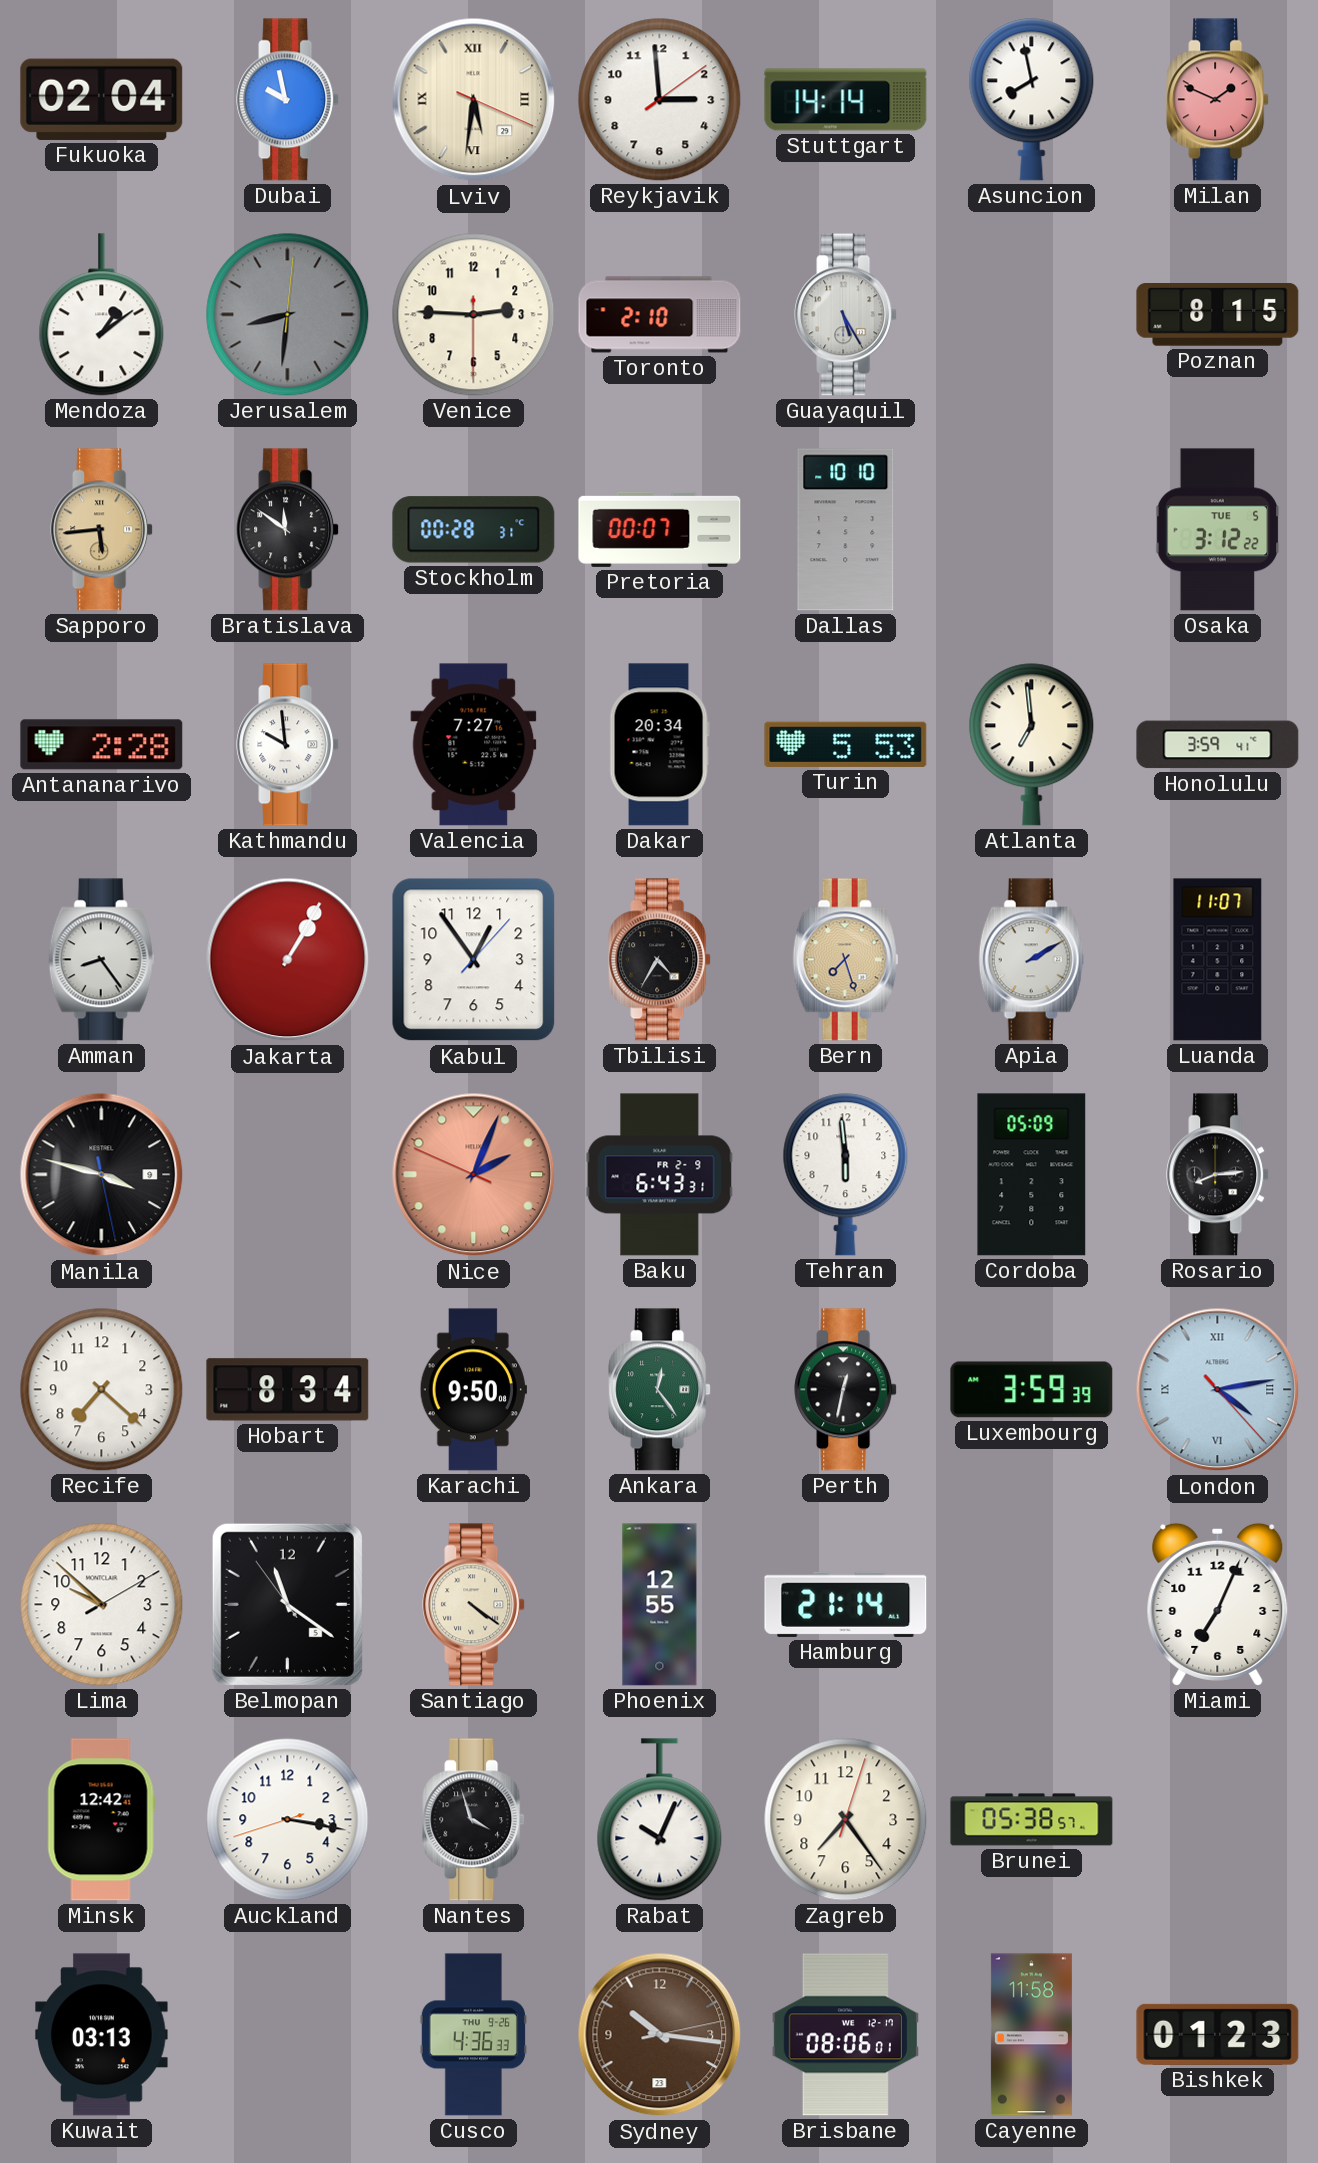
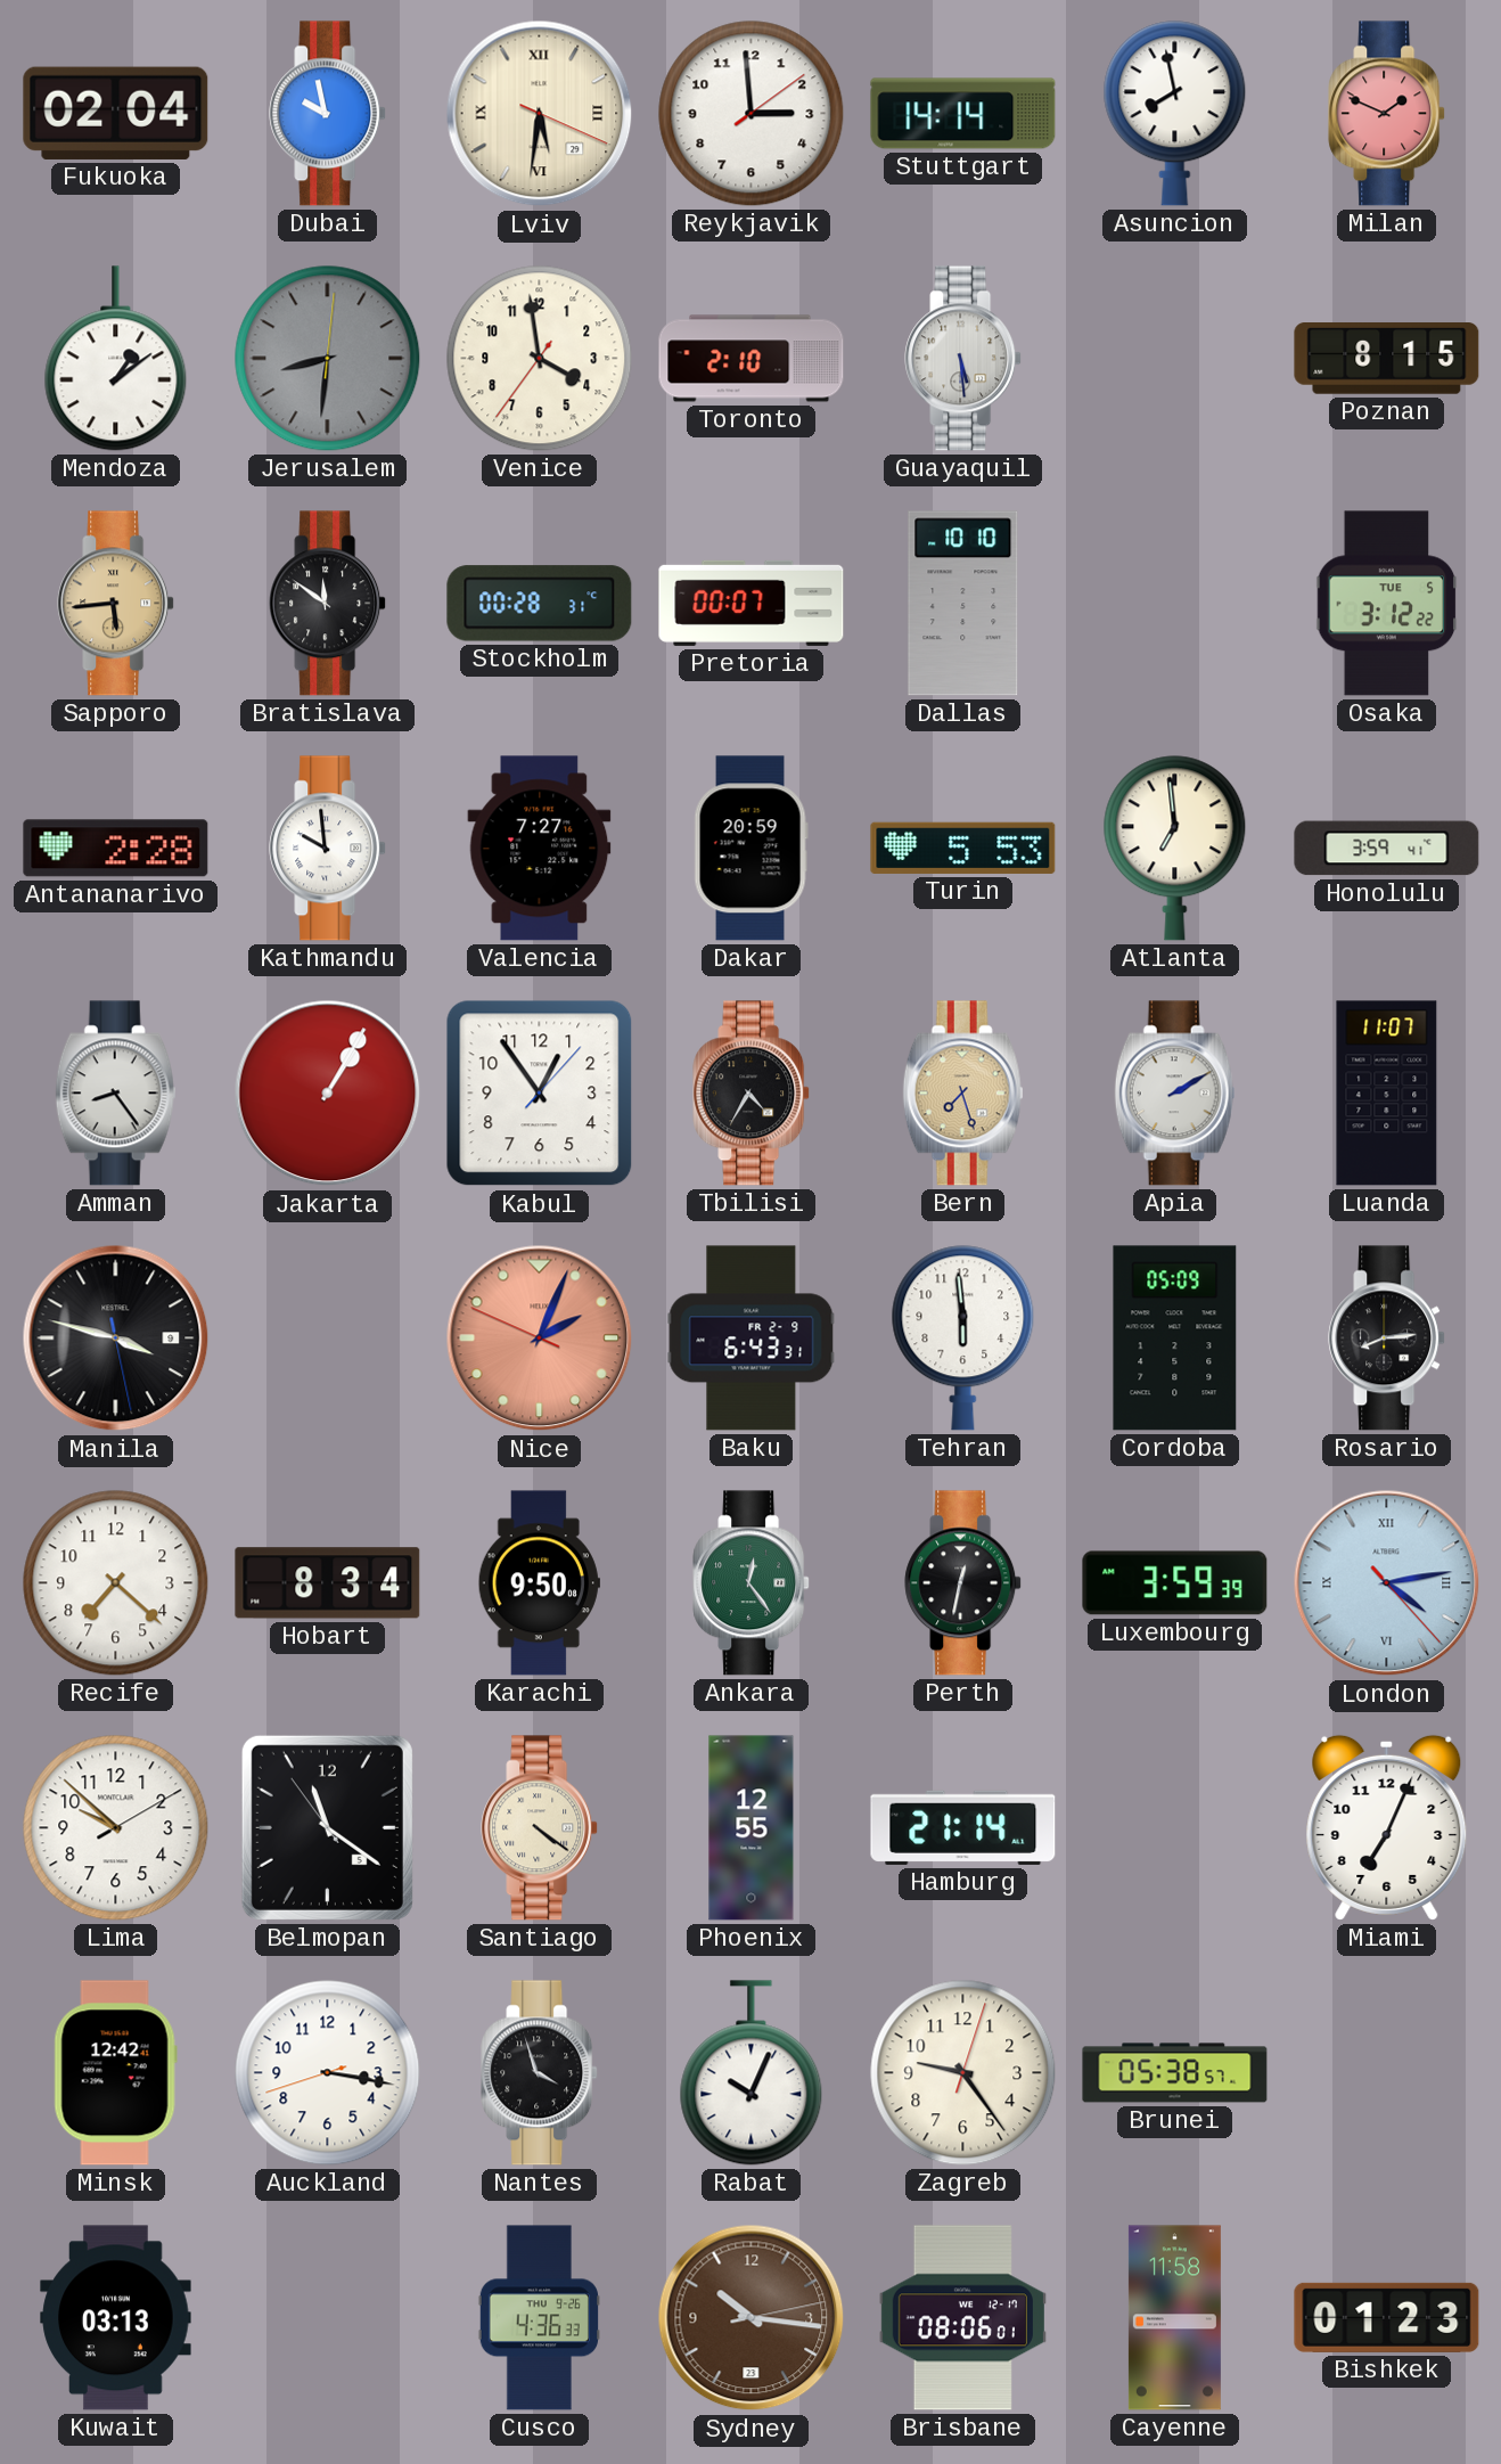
Venice: 2:45 -> 3:58
Guayaquil: 5:25 -> 5:29
Dakar: 20:34 -> 20:59
Zagreb: 7:24 -> 9:24
